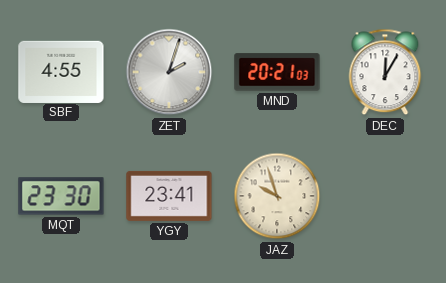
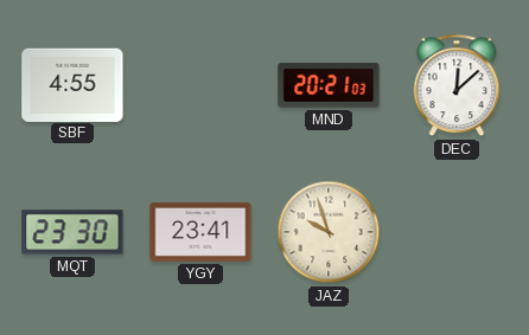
ZET: 2:03 -> none
DEC: 12:05 -> 12:08
